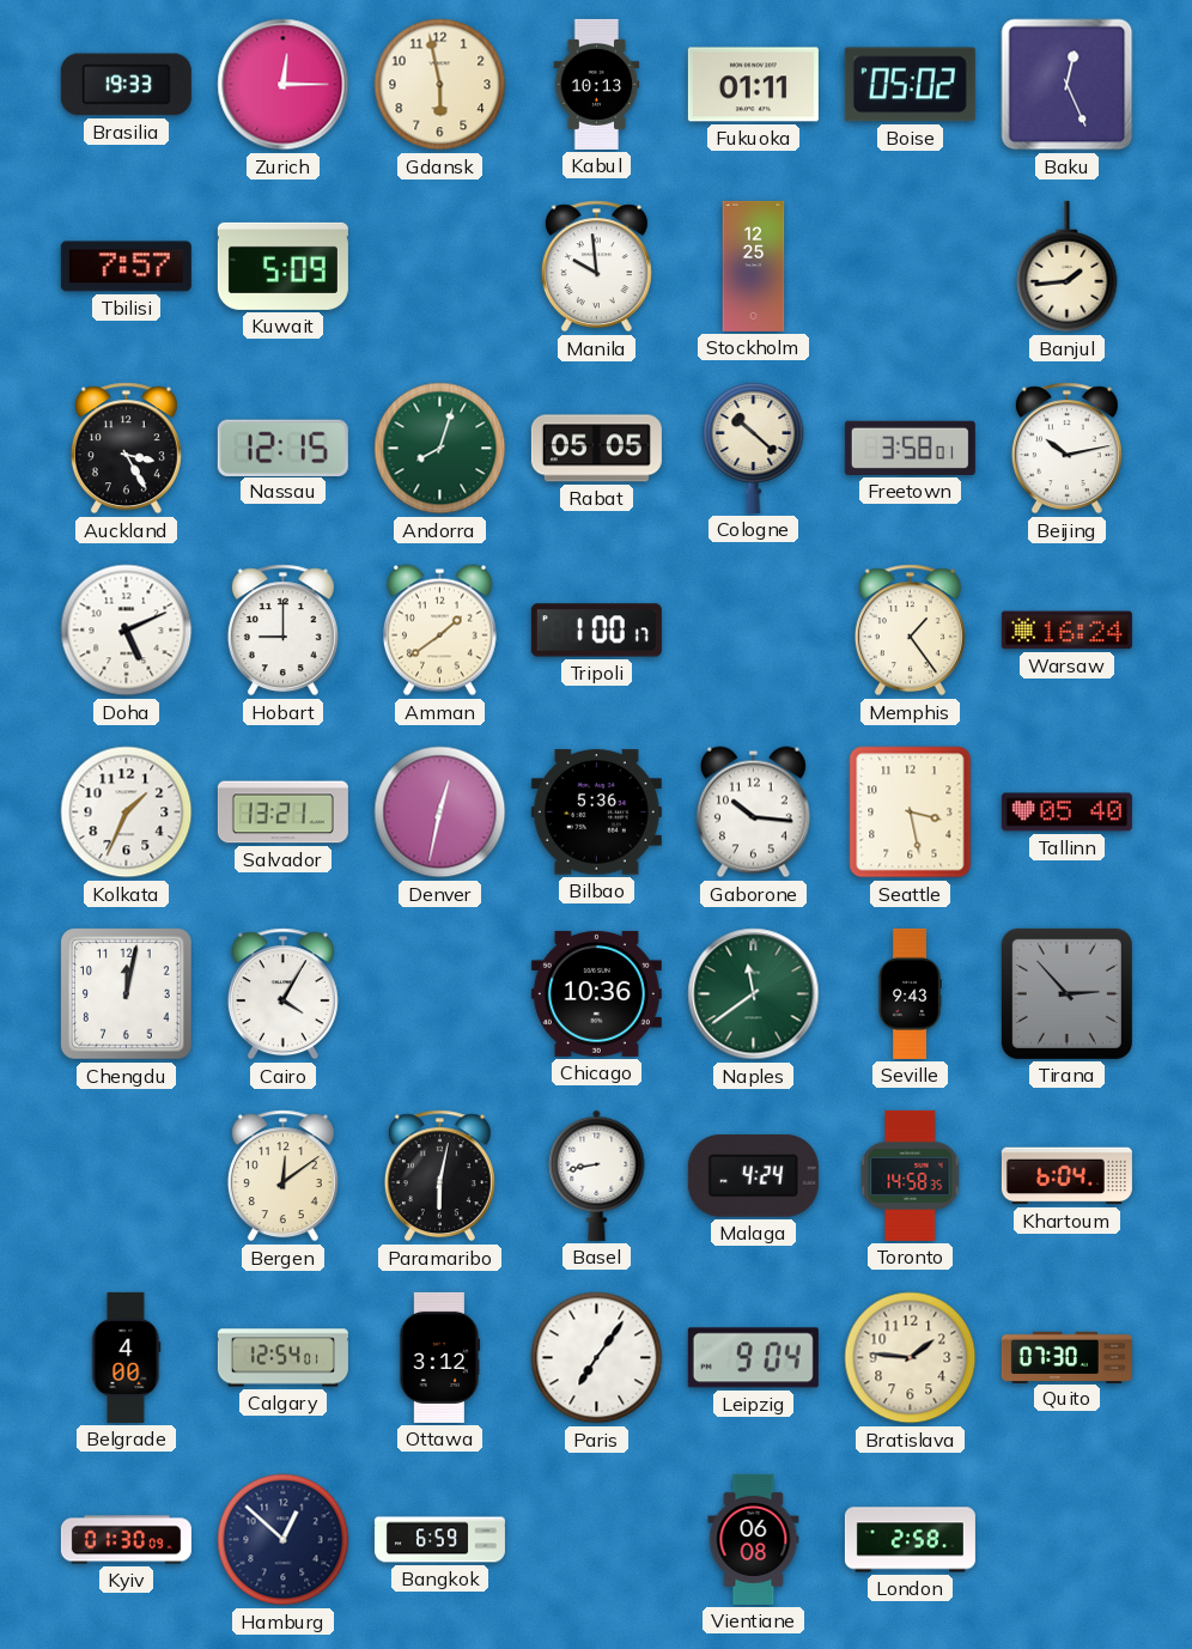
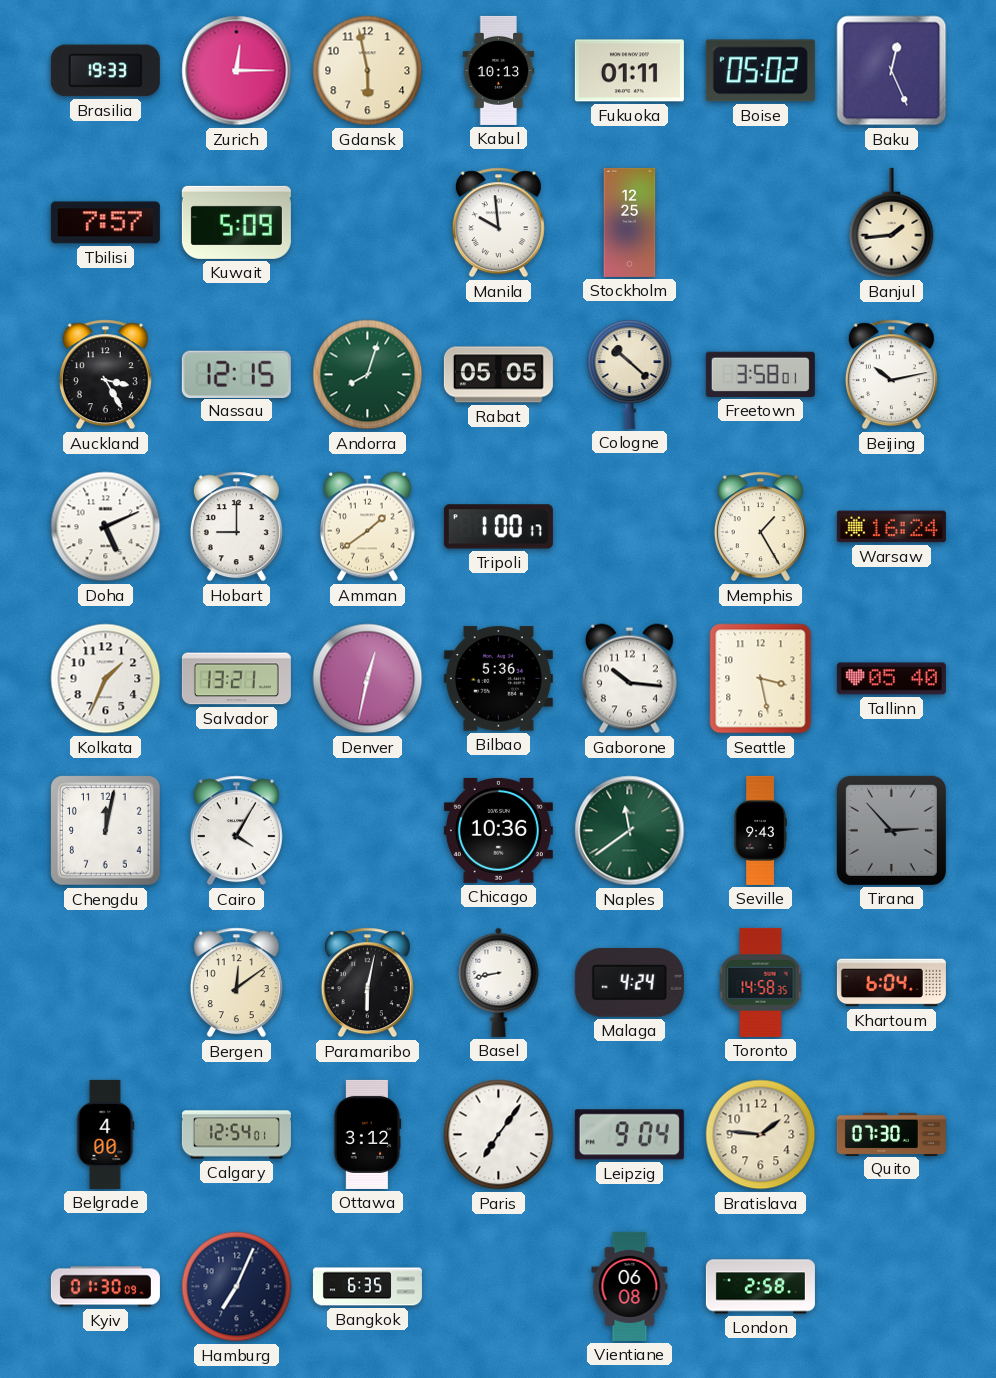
Memphis: 1:24 -> 1:25
Hamburg: 12:52 -> 7:04
Bangkok: 6:59 -> 6:35
